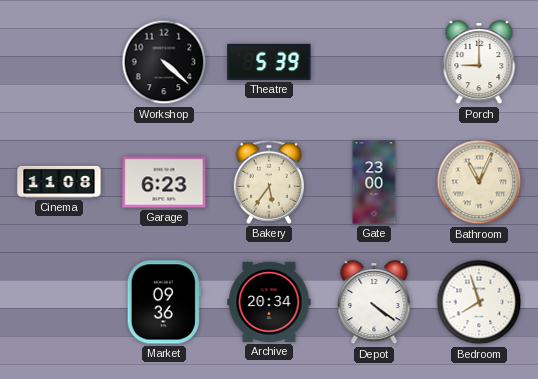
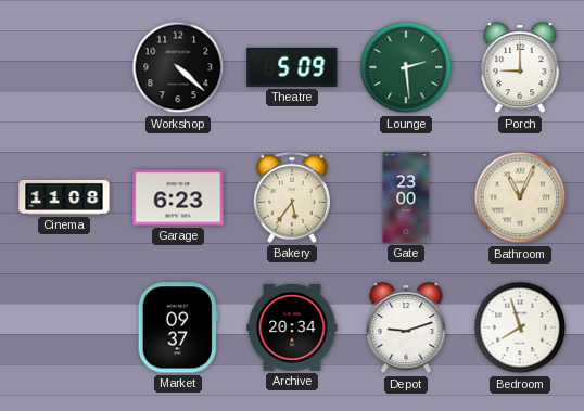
Theatre: 5:39 -> 5:09
Lounge: none -> 2:29
Market: 09:36 -> 09:37
Depot: 4:21 -> 9:12
